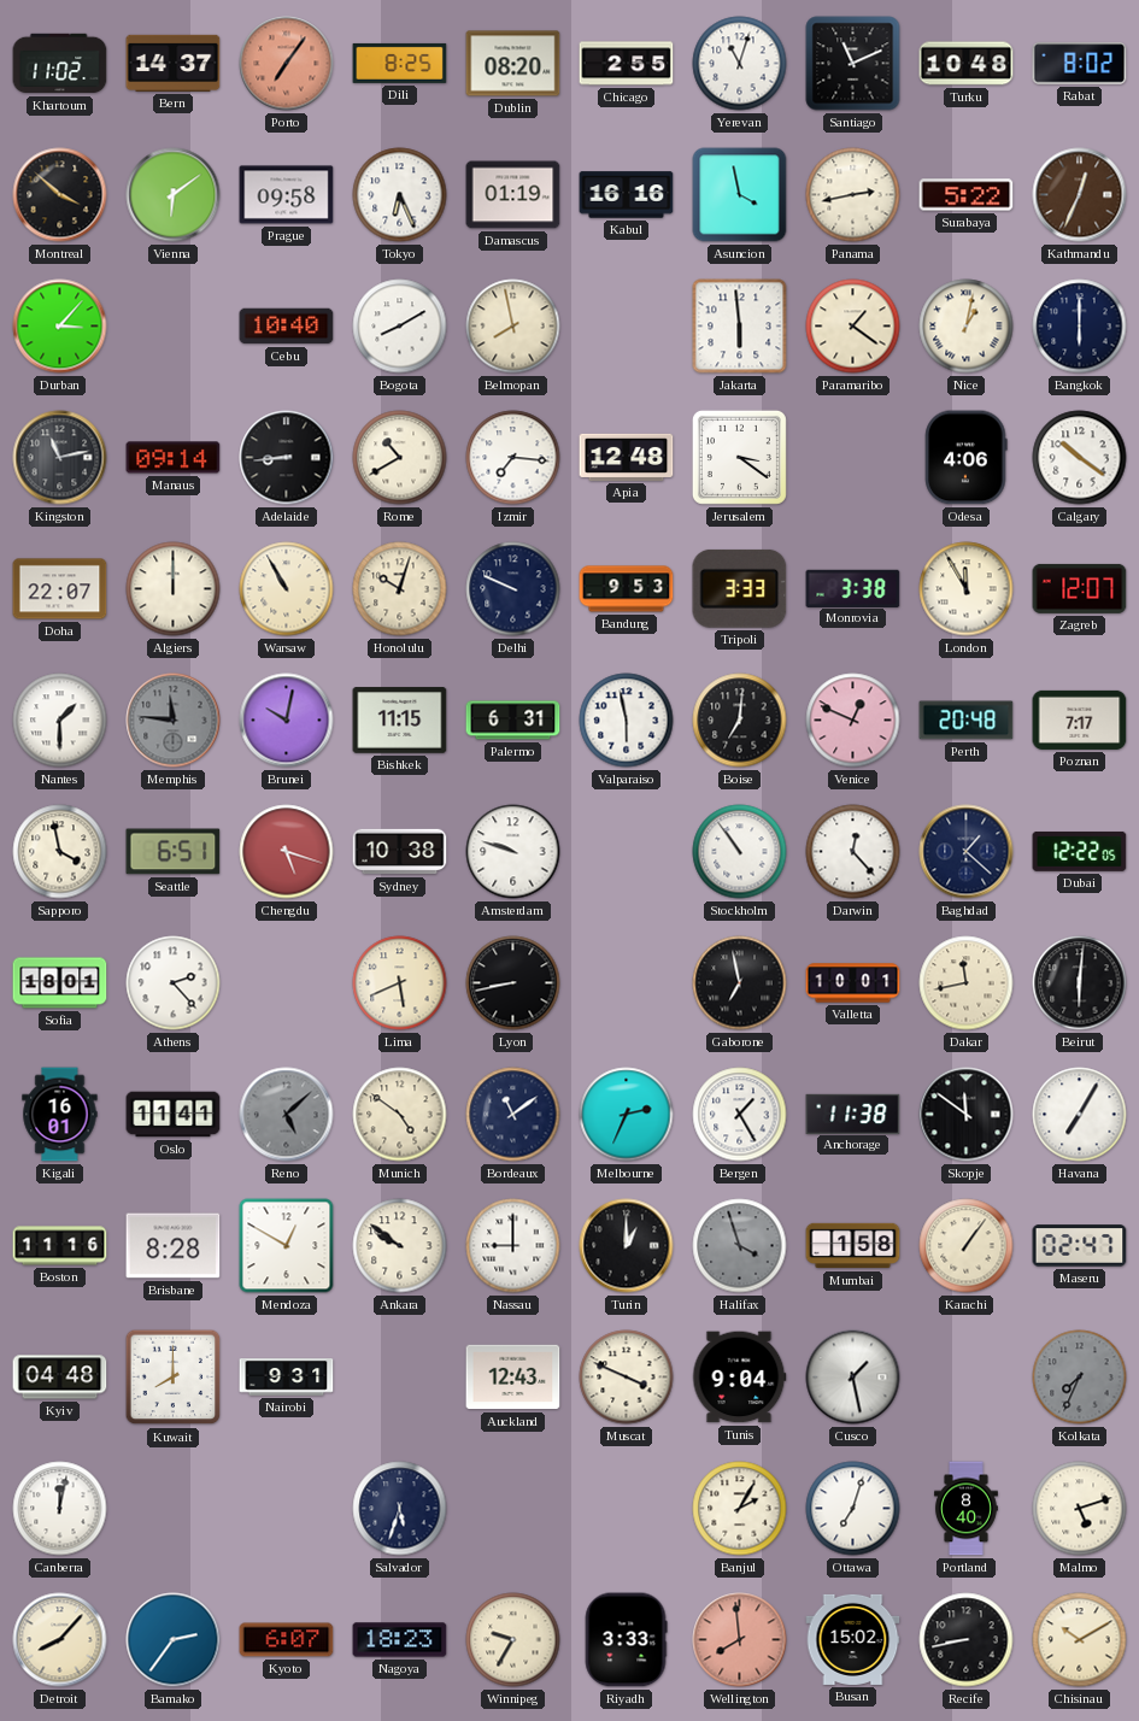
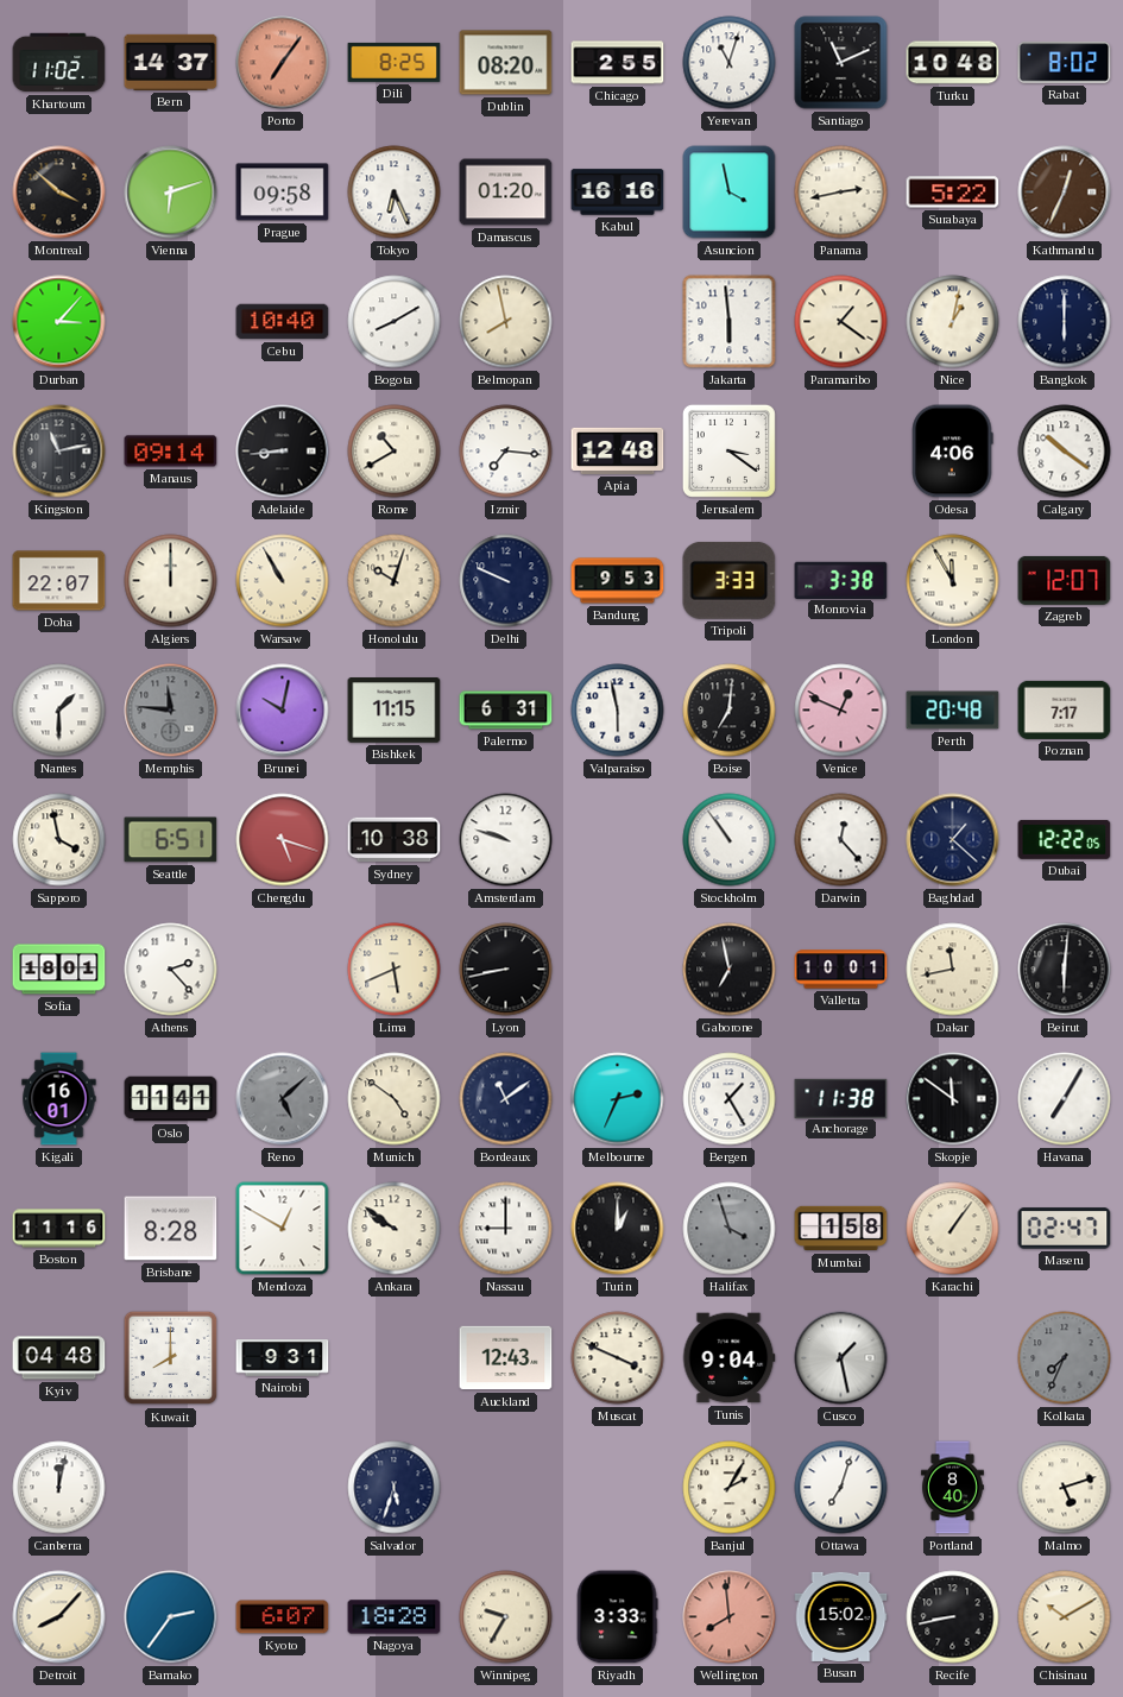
Vienna: 6:09 -> 6:12
Damascus: 01:19 -> 01:20
Nagoya: 18:23 -> 18:28
